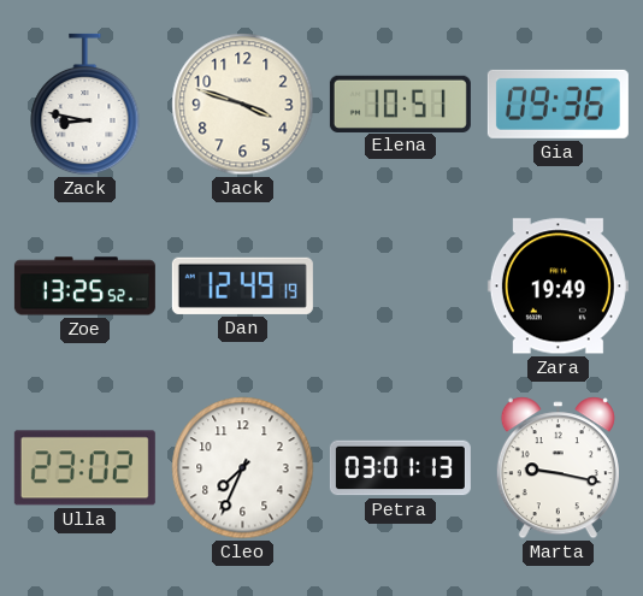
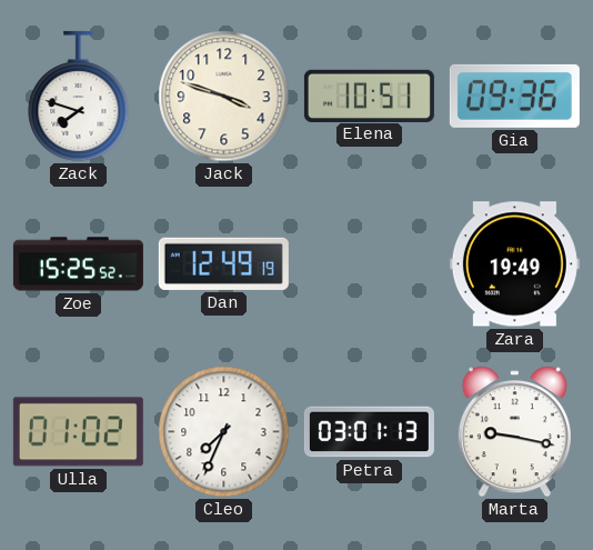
Zack: 8:47 -> 7:48
Zoe: 13:25 -> 15:25
Ulla: 23:02 -> 01:02
